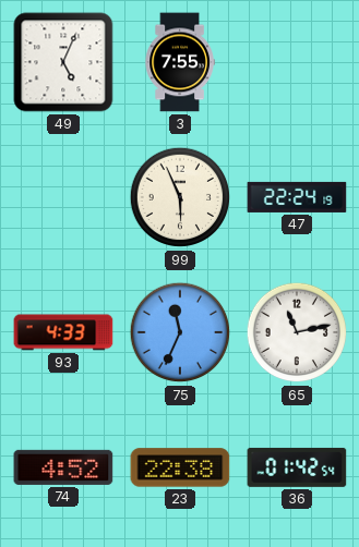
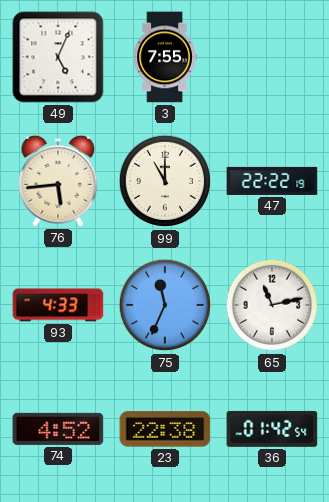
76: none -> 5:44
99: 5:56 -> 11:00
47: 22:24 -> 22:22
